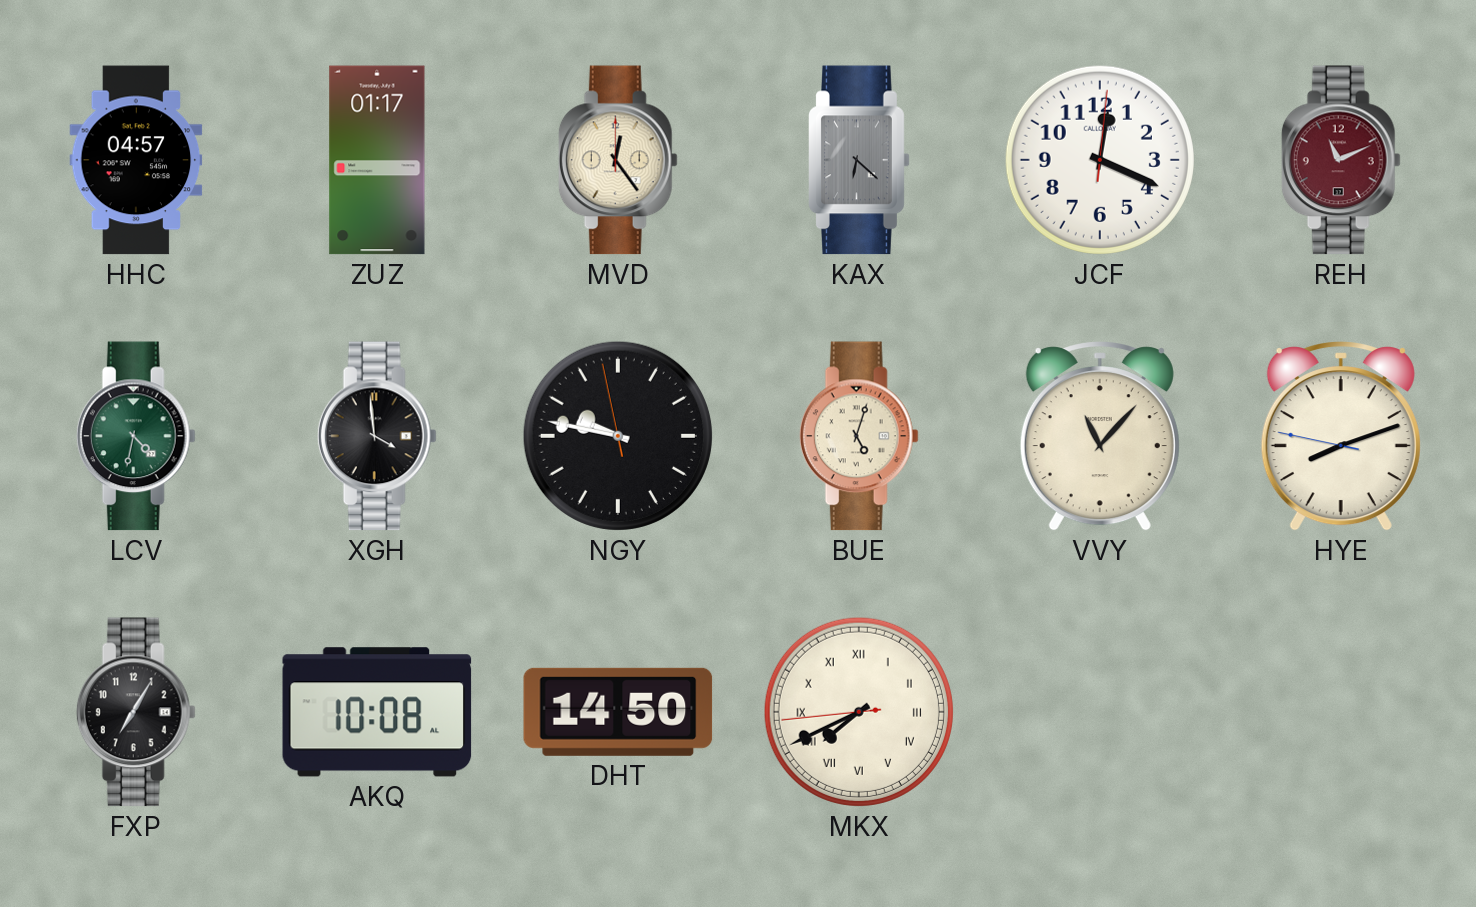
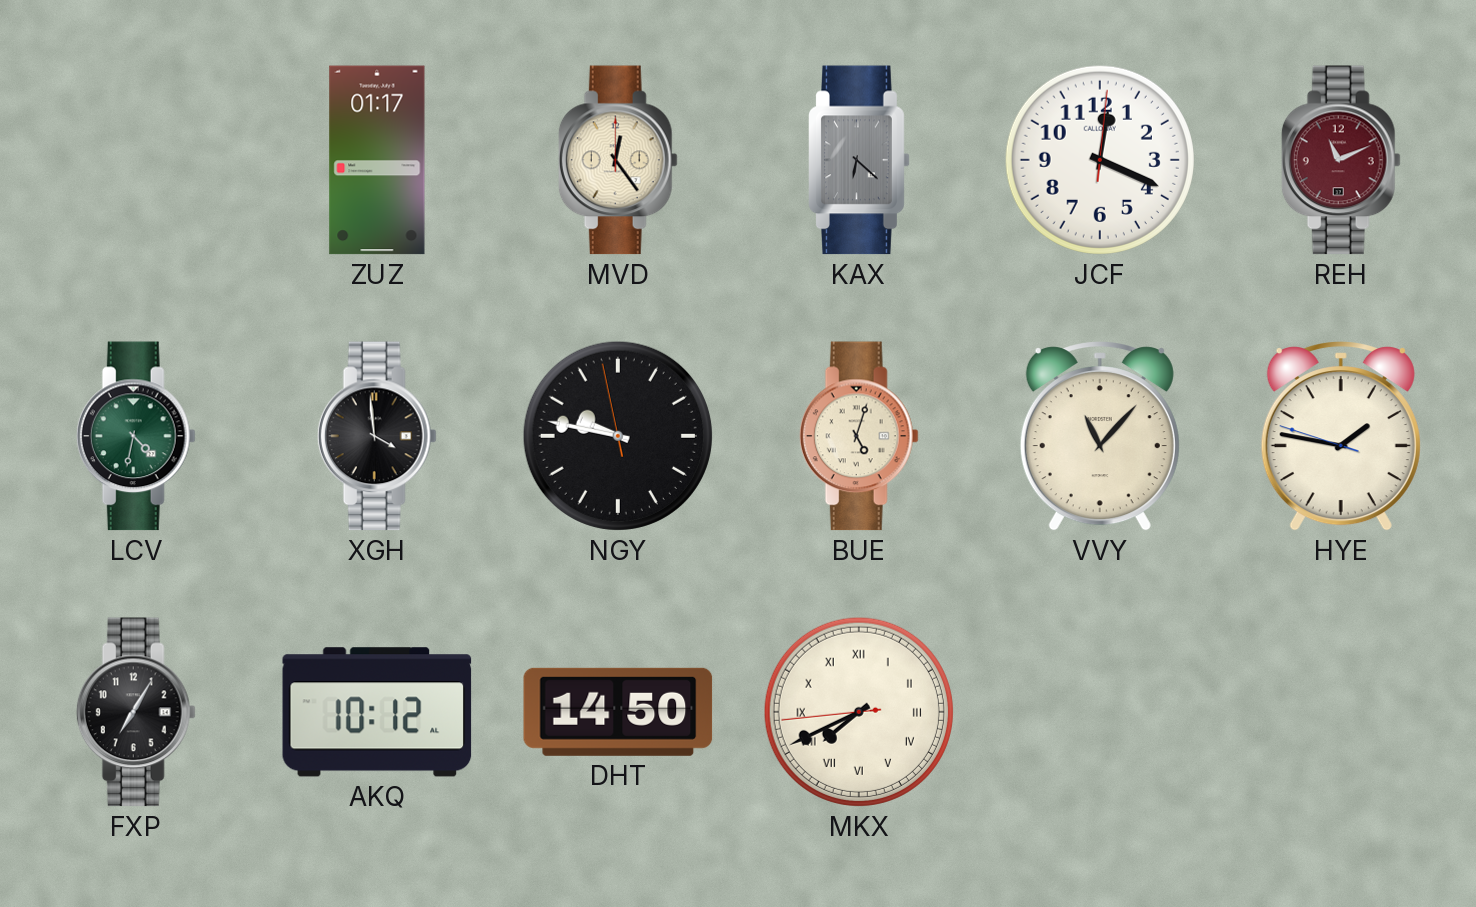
HHC: 04:57 -> none
HYE: 8:11 -> 1:46
AKQ: 10:08 -> 10:12
